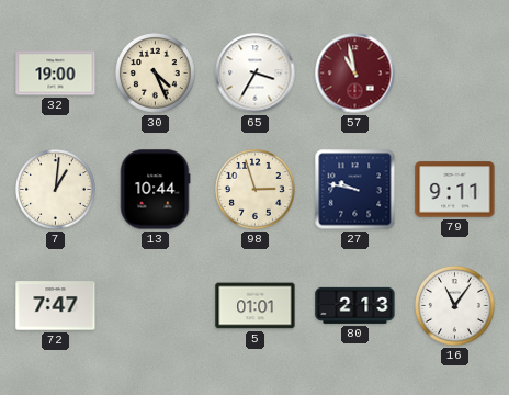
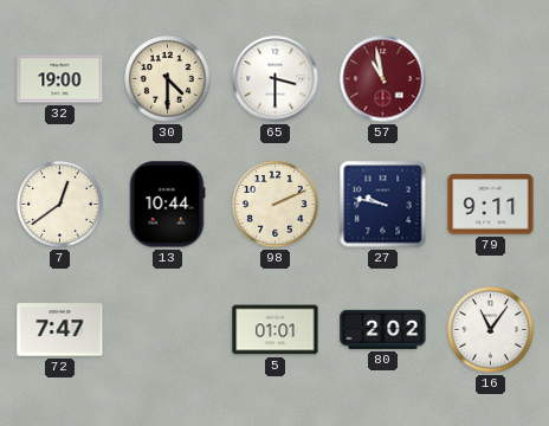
30: 4:26 -> 4:30
65: 3:35 -> 3:30
7: 1:01 -> 12:39
98: 2:57 -> 2:11
80: 2:13 -> 2:02
